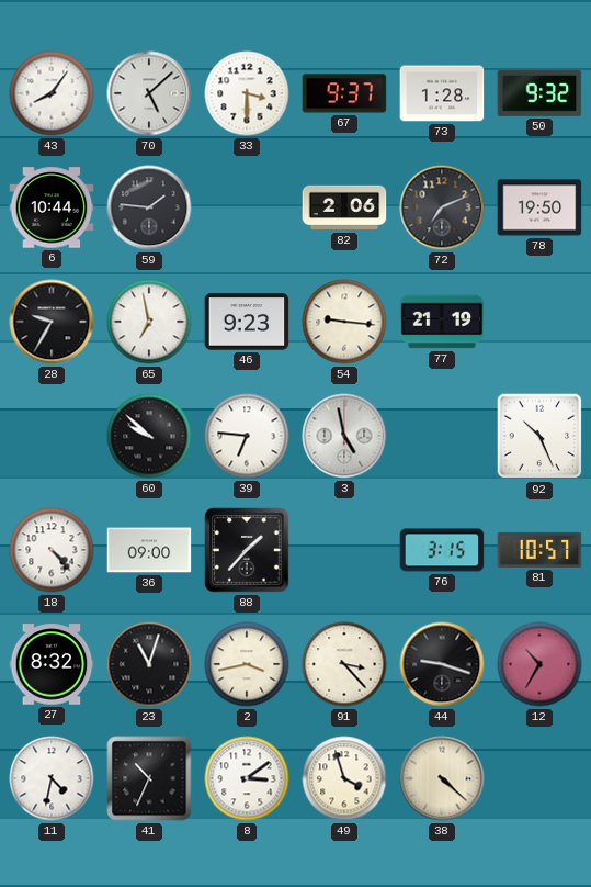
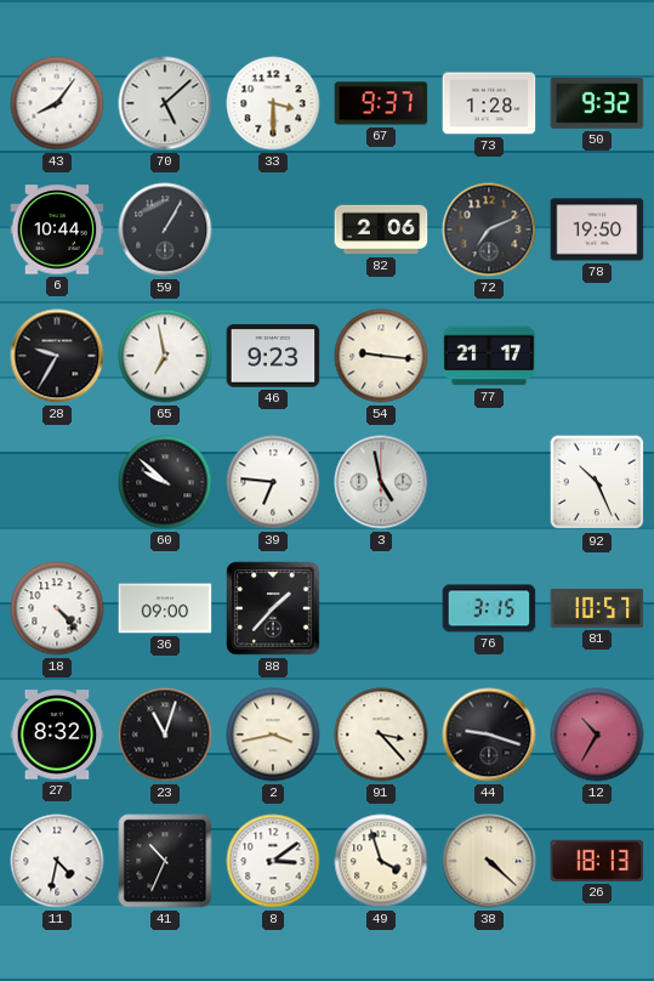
59: 1:46 -> 1:05
77: 21:19 -> 21:17
26: none -> 18:13
